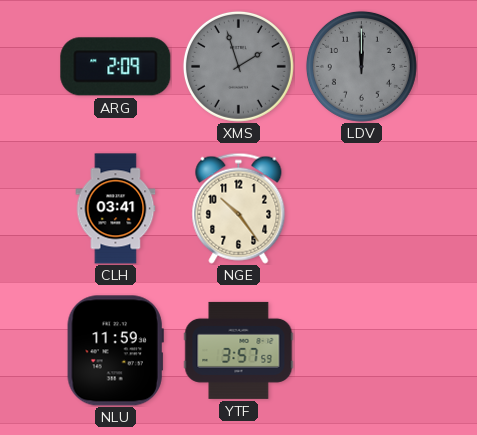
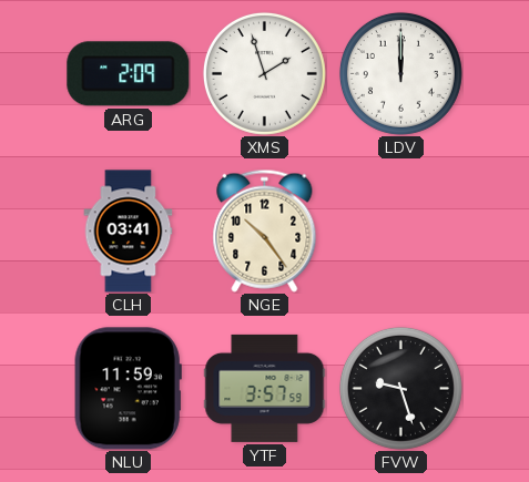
XMS dial: grey -> white
LDV dial: grey -> white
FVW: none -> 9:27
